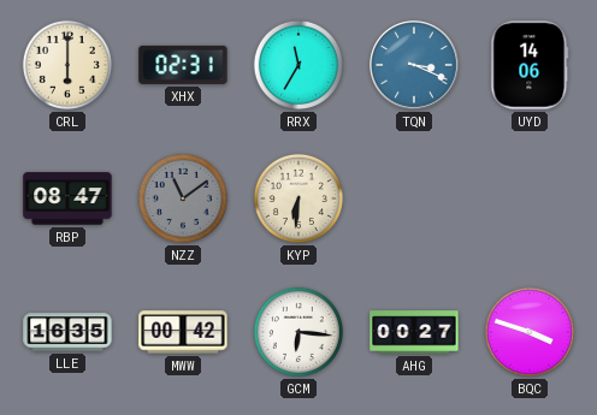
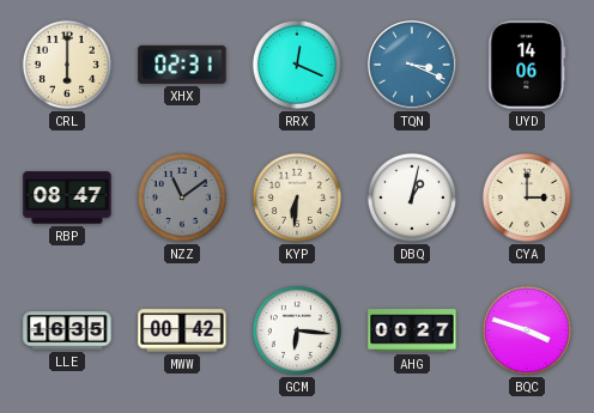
RRX: 11:35 -> 12:19
DBQ: none -> 1:02
CYA: none -> 3:00
